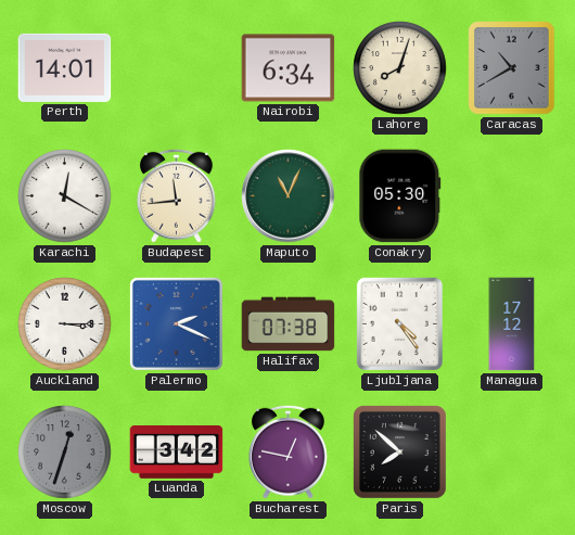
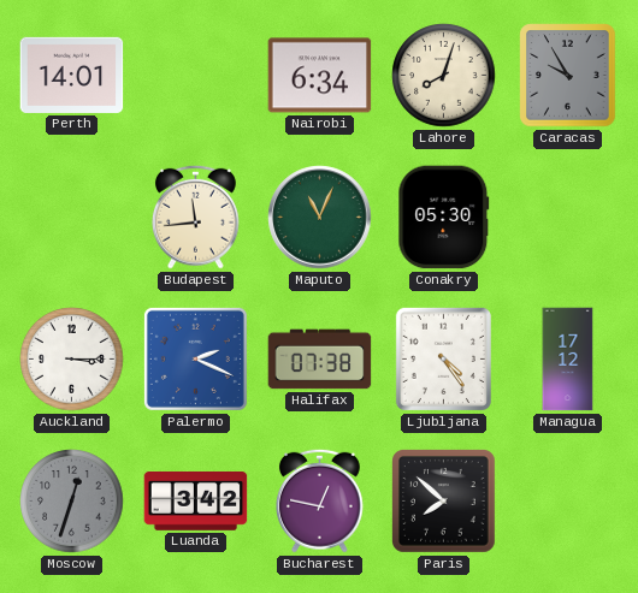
Caracas: 10:40 -> 9:55
Karachi: 12:20 -> none
